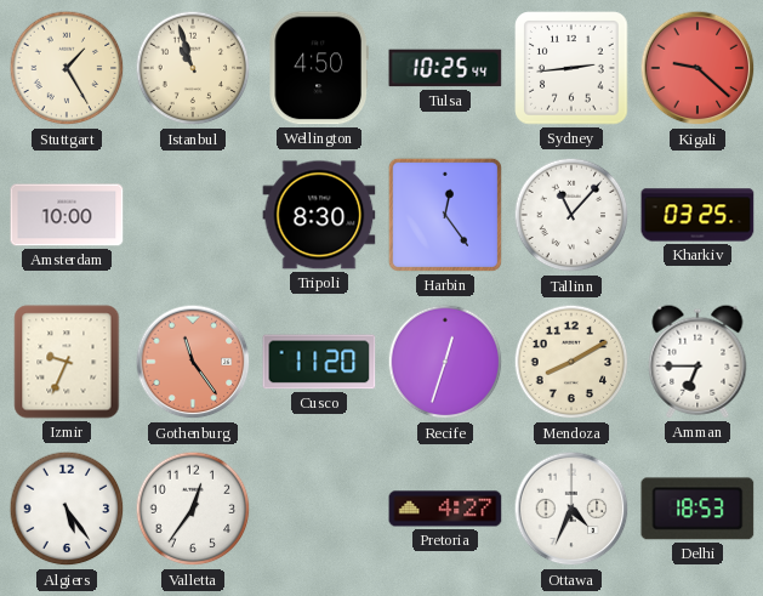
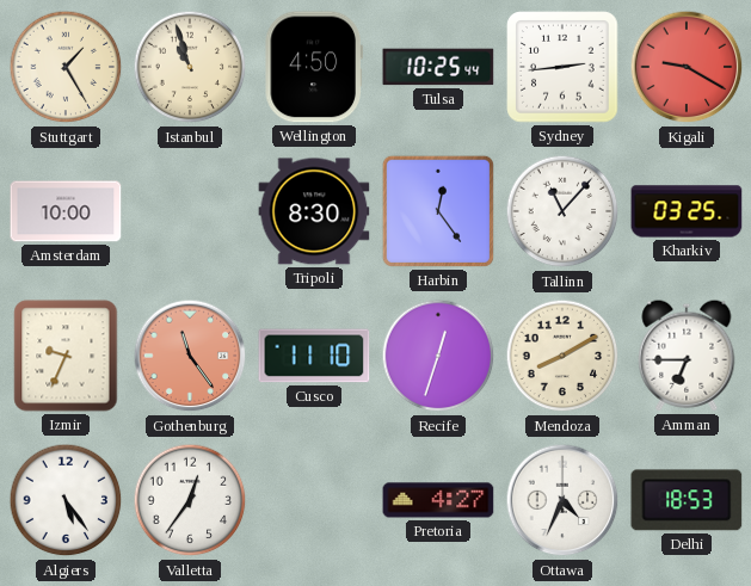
Kigali: 9:22 -> 9:20
Cusco: 11:20 -> 11:10
